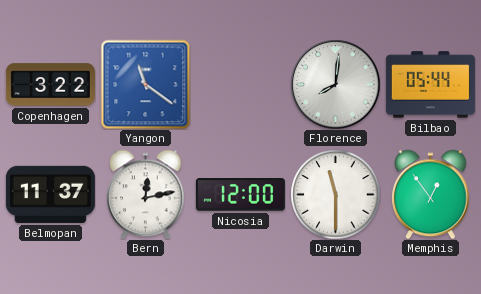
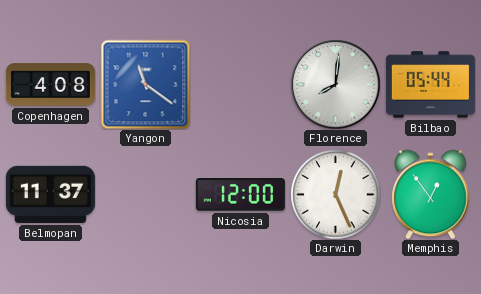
Copenhagen: 3:22 -> 4:08
Bern: 12:13 -> none
Darwin: 11:30 -> 12:26
